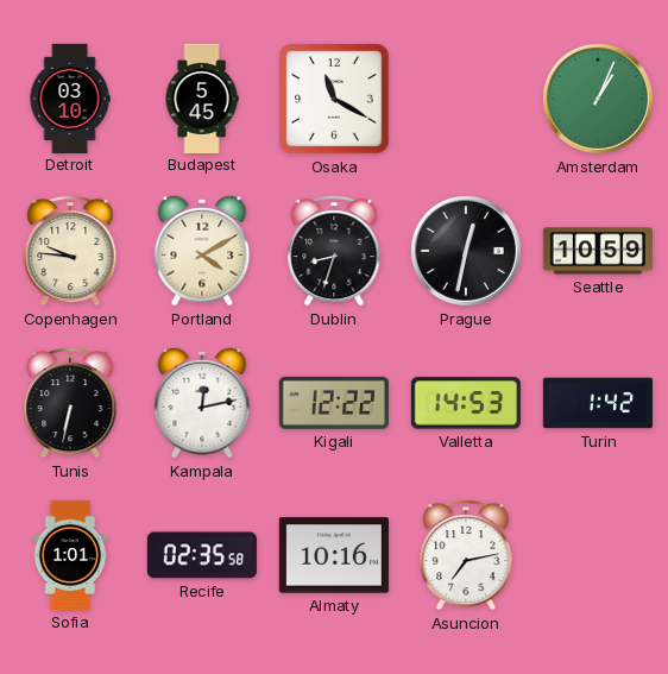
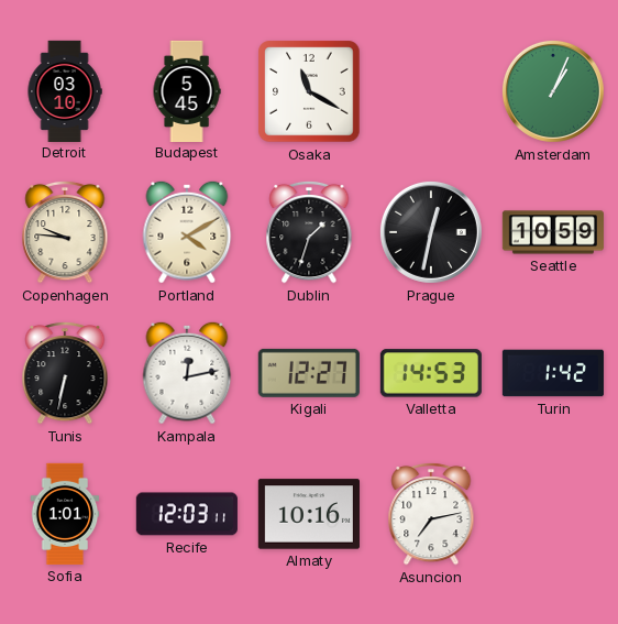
Dublin: 8:33 -> 1:33
Kigali: 12:22 -> 12:27
Recife: 02:35 -> 12:03
